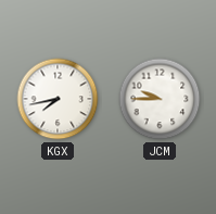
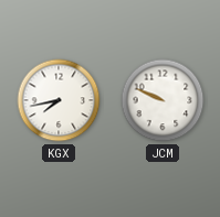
JCM: 9:45 -> 9:49
